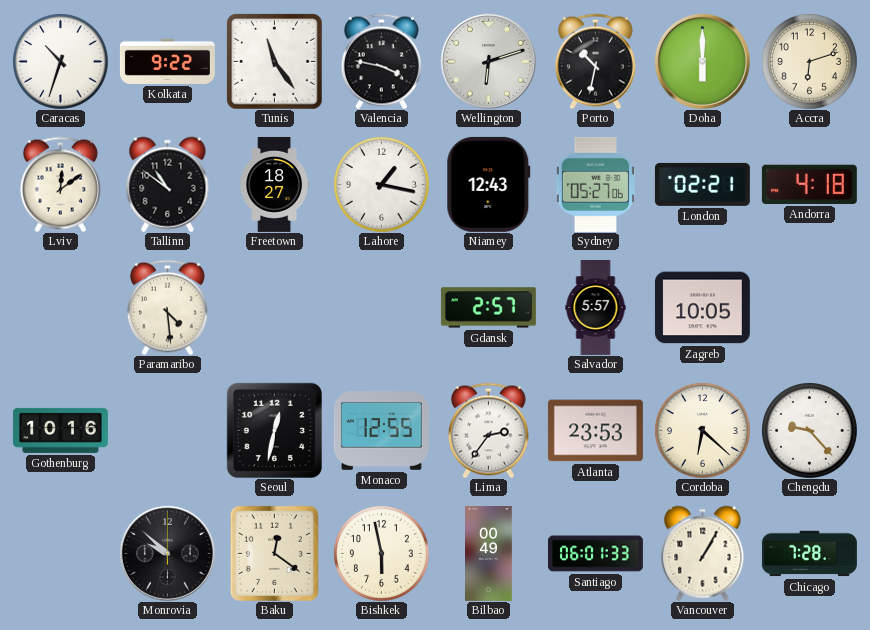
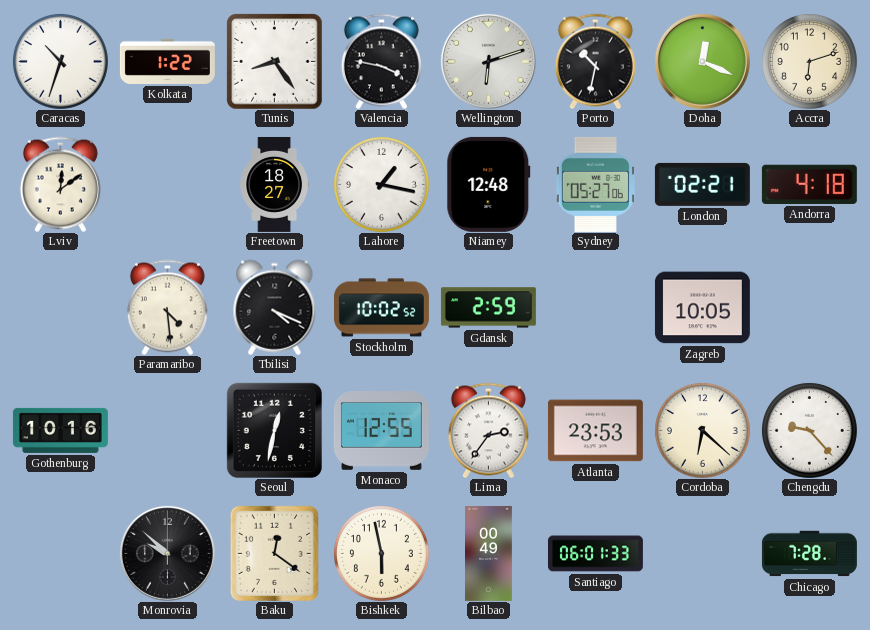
Kolkata: 9:22 -> 1:22
Tunis: 11:24 -> 8:24
Doha: 6:00 -> 12:19
Tallinn: 10:51 -> none
Niamey: 12:43 -> 12:48
Tbilisi: none -> 4:19
Stockholm: none -> 10:02
Gdansk: 2:57 -> 2:59
Salvador: 5:57 -> none
Vancouver: 1:05 -> none
